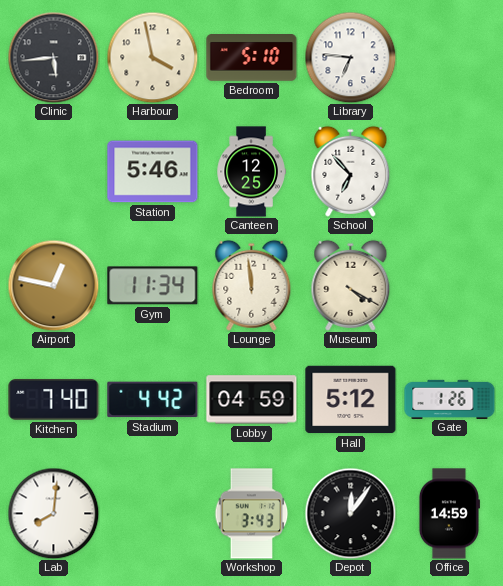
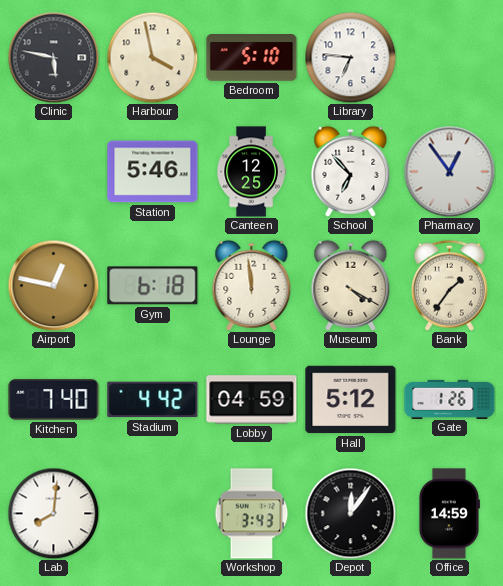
Clinic: 5:44 -> 5:47
Pharmacy: none -> 12:54
Gym: 11:34 -> 6:18
Bank: none -> 1:36
